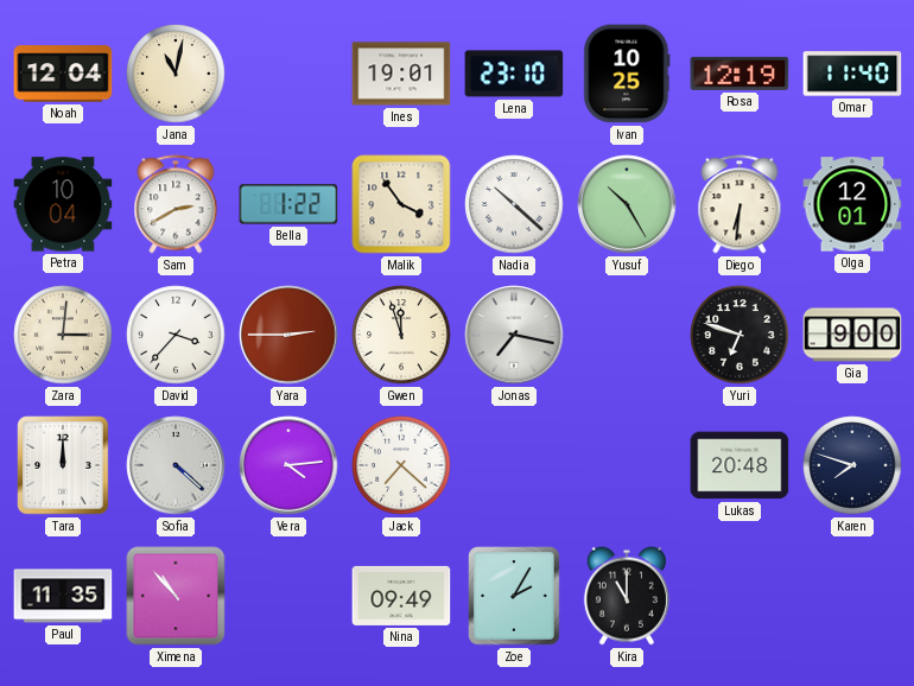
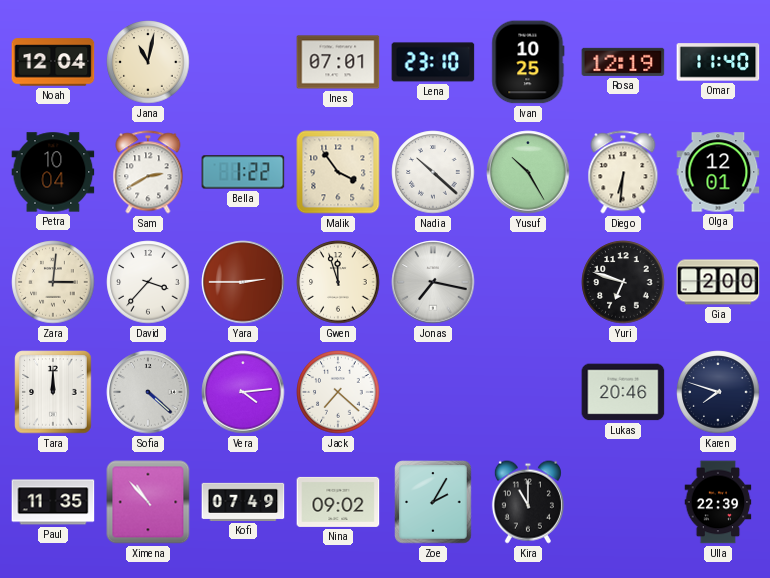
Ines: 19:01 -> 07:01
Gia: 9:00 -> 2:00
Lukas: 20:48 -> 20:46
Kofi: none -> 07:49
Nina: 09:49 -> 09:02
Ulla: none -> 22:39
